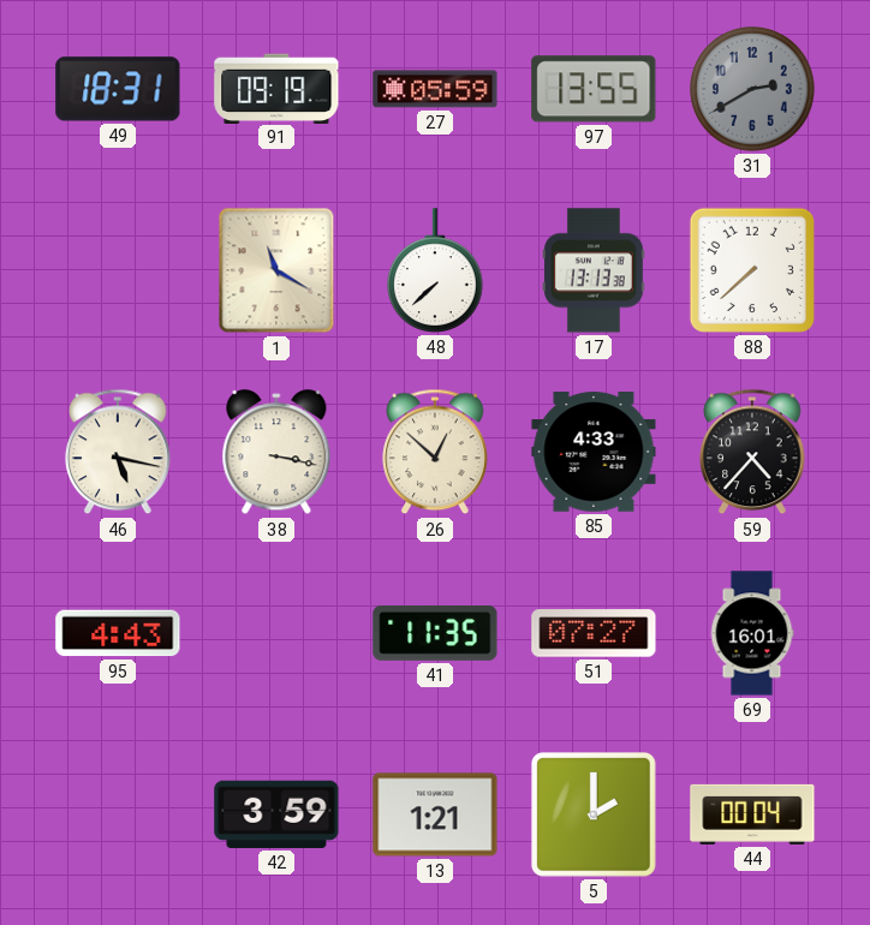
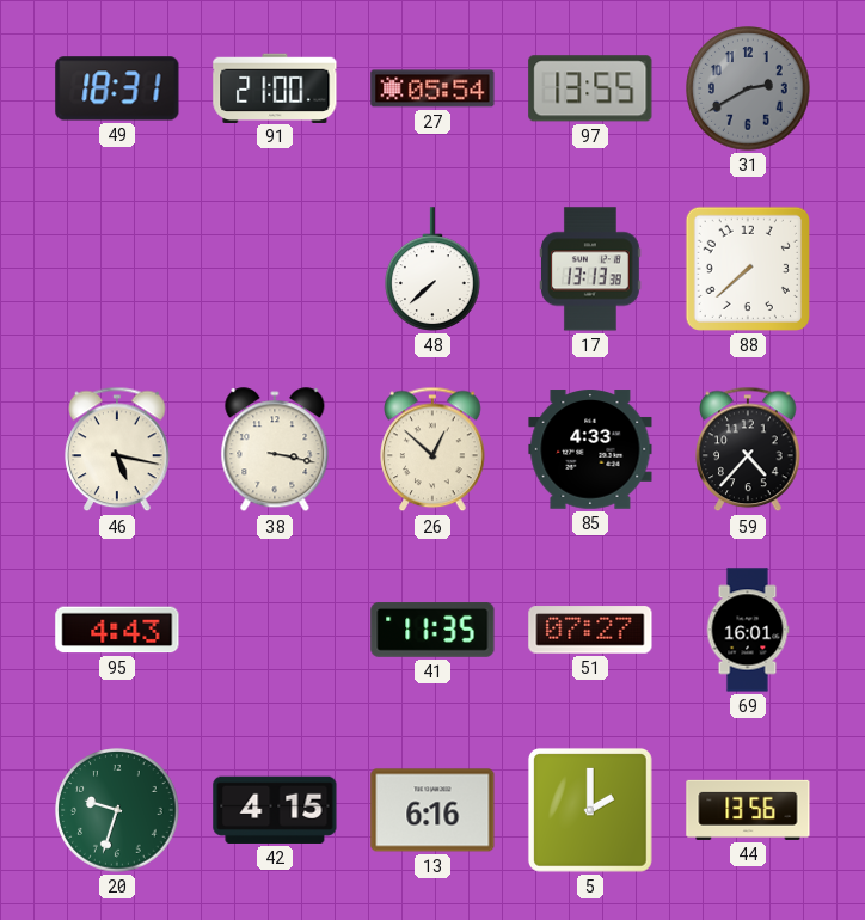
91: 09:19 -> 21:00
27: 05:59 -> 05:54
1: 11:20 -> none
20: none -> 9:33
42: 3:59 -> 4:15
13: 1:21 -> 6:16
44: 00:04 -> 13:56
